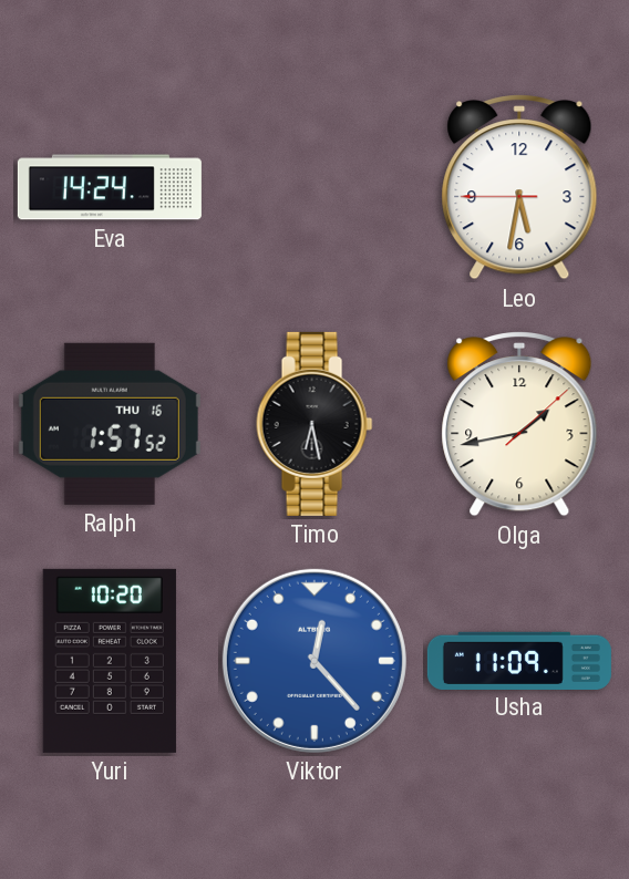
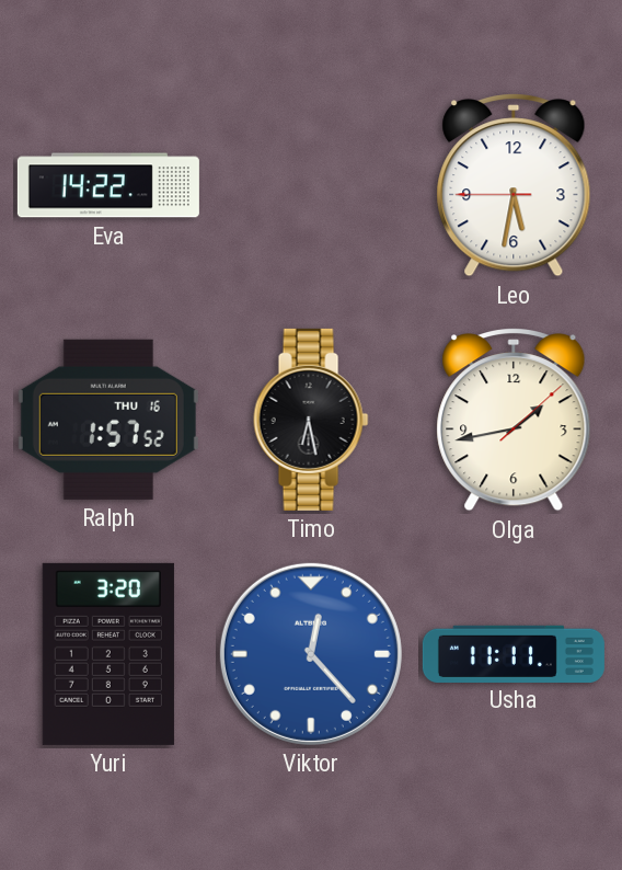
Eva: 14:24 -> 14:22
Yuri: 10:20 -> 3:20
Usha: 11:09 -> 11:11
